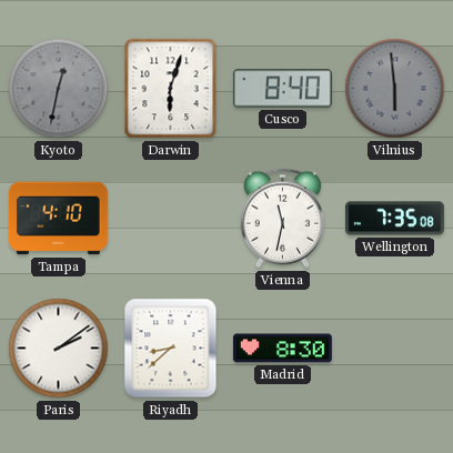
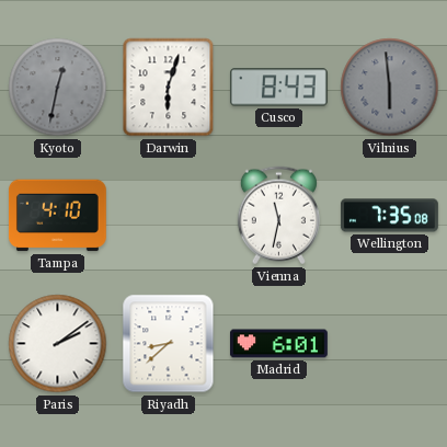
Cusco: 8:40 -> 8:43
Madrid: 8:30 -> 6:01
